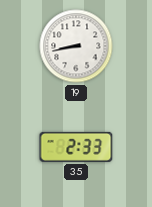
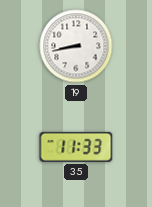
35: 2:33 -> 11:33
